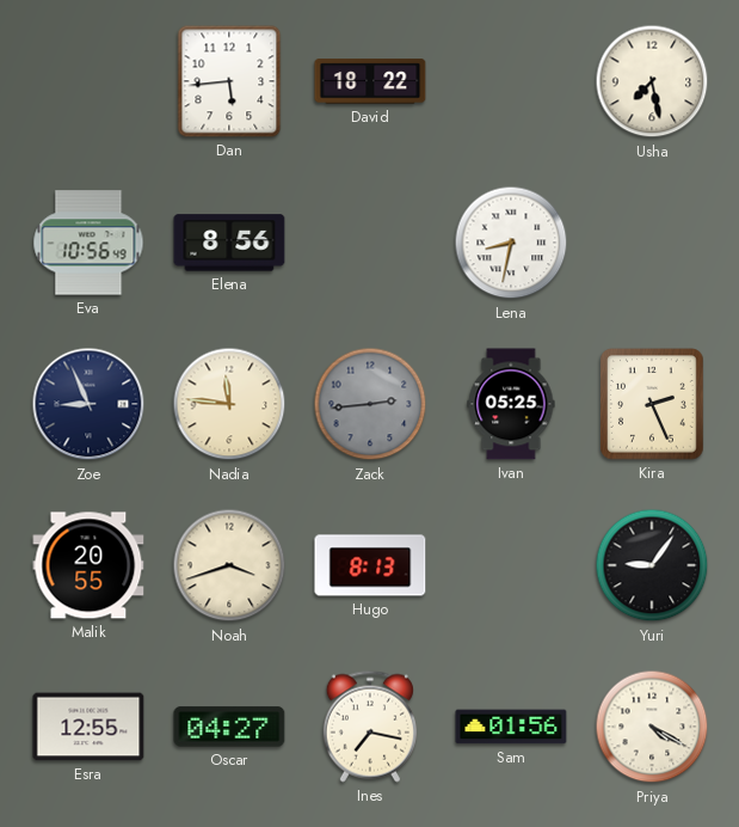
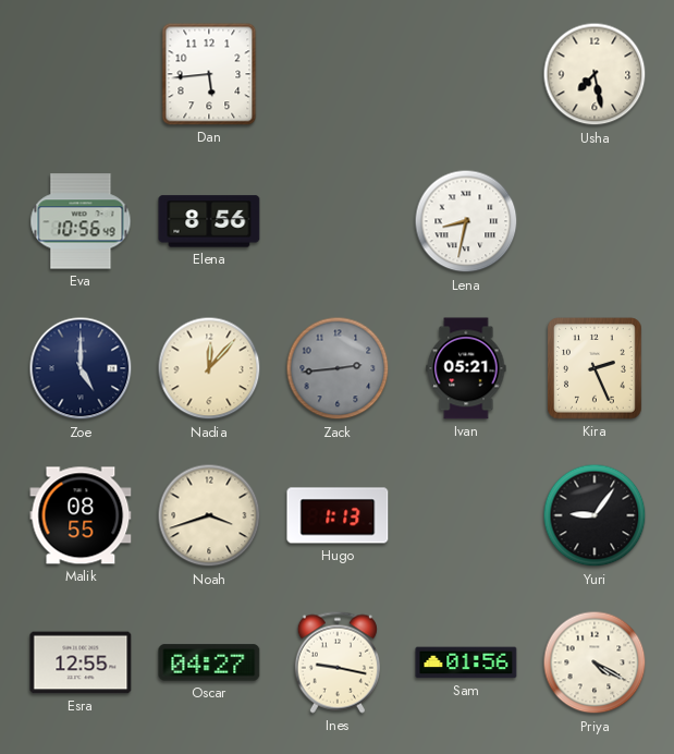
David: 18:22 -> none
Zoe: 8:56 -> 5:00
Nadia: 11:46 -> 12:07
Ivan: 05:25 -> 05:21
Malik: 20:55 -> 08:55
Hugo: 8:13 -> 1:13
Ines: 7:17 -> 9:17
